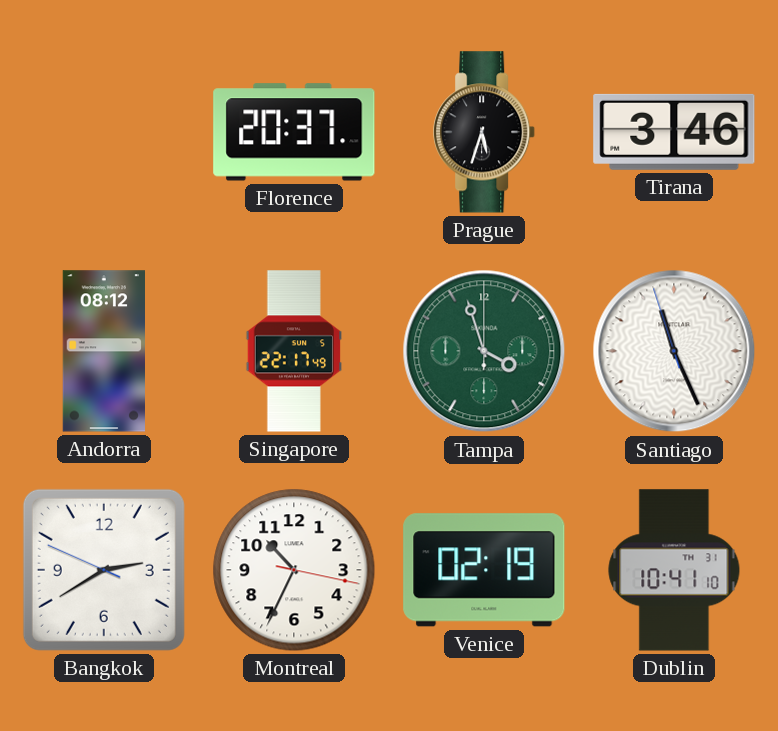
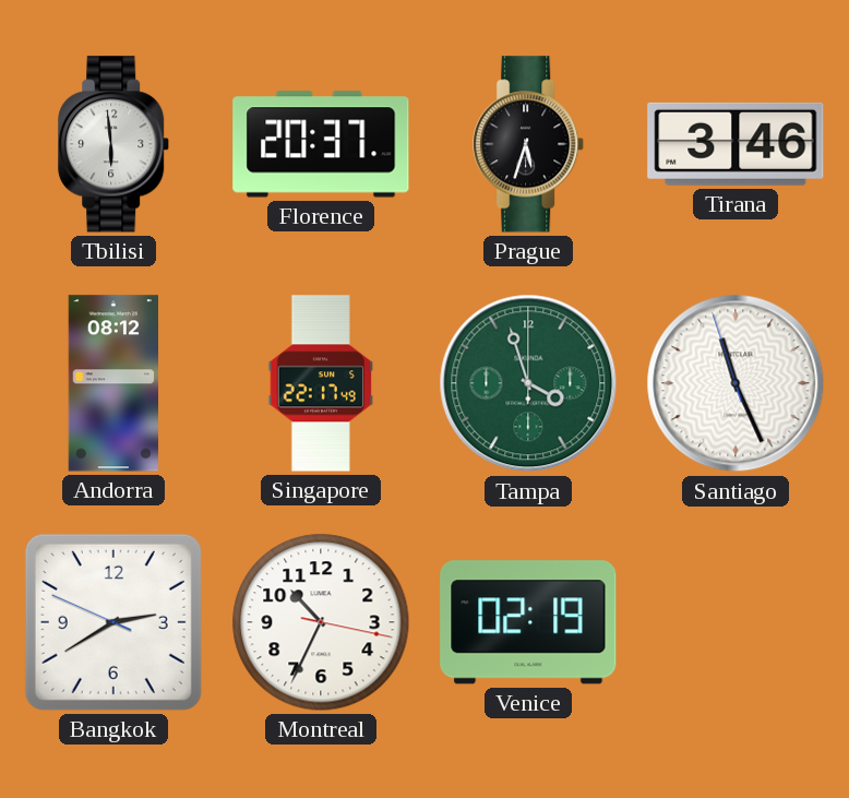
Tbilisi: none -> 5:59
Dublin: 10:41 -> none
